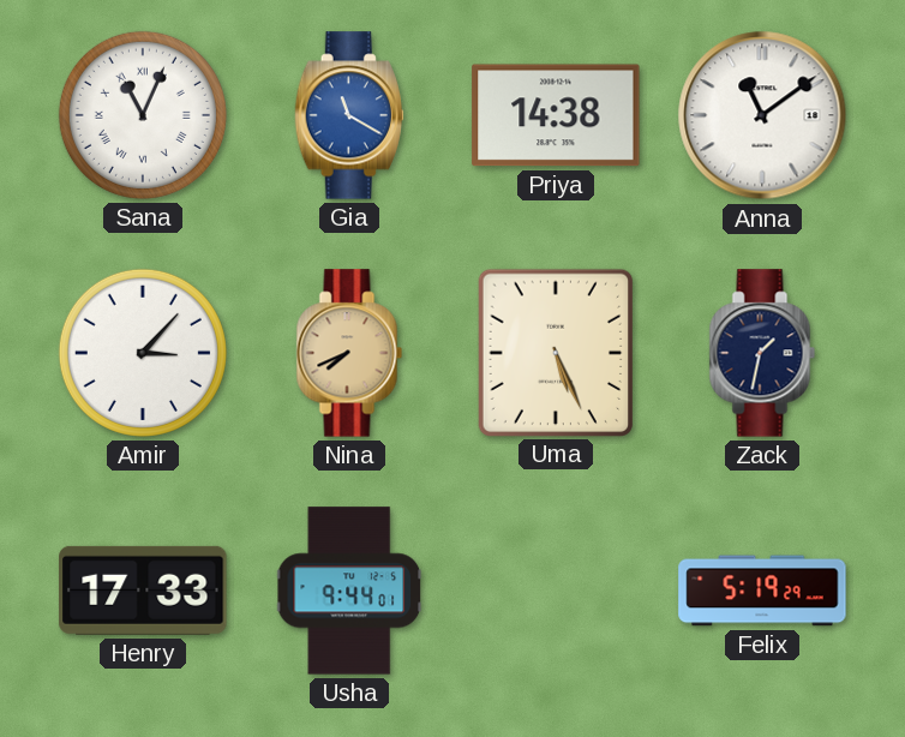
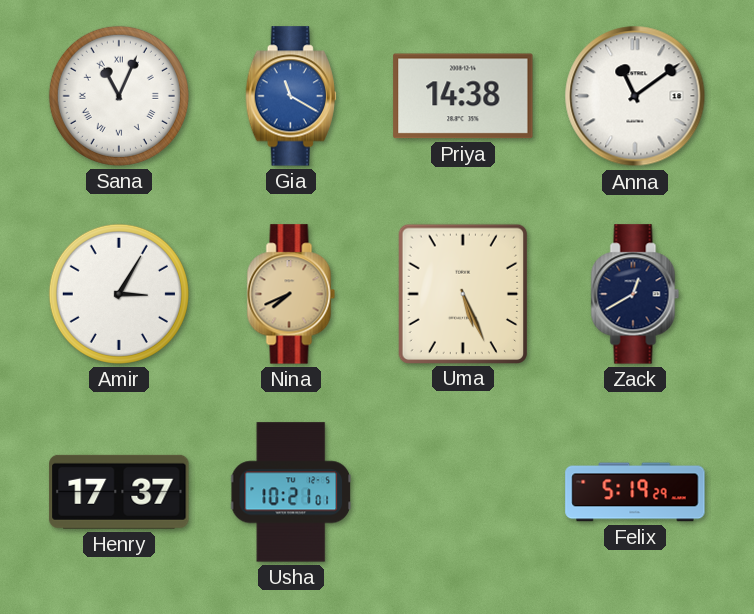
Amir: 3:07 -> 3:05
Zack: 1:32 -> 12:40
Henry: 17:33 -> 17:37
Usha: 9:44 -> 10:21
